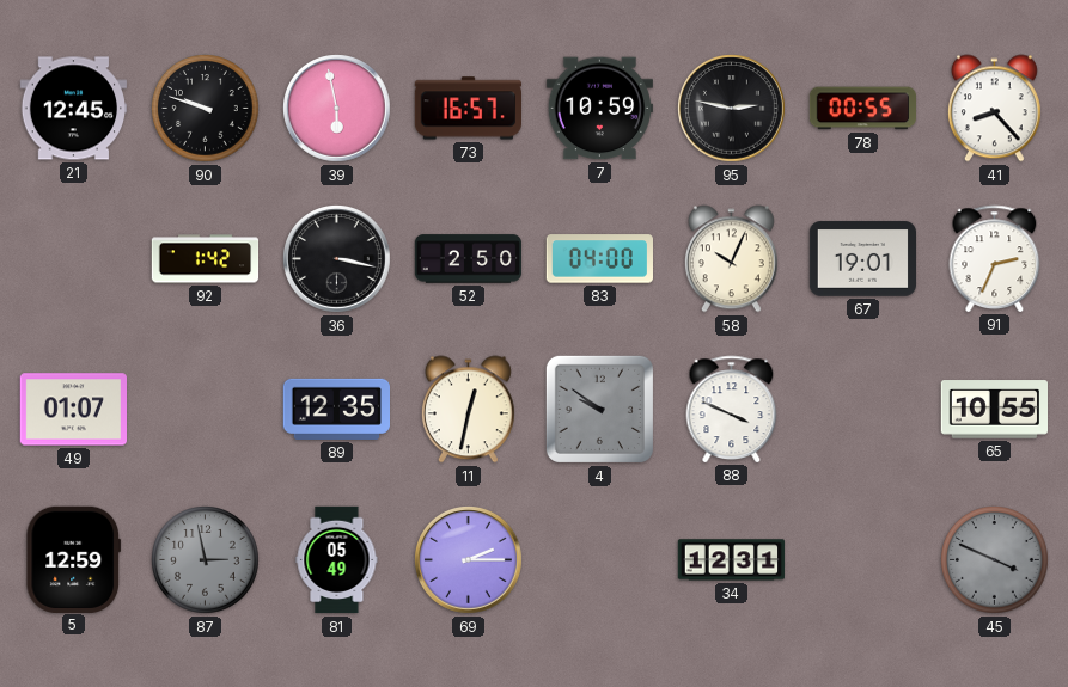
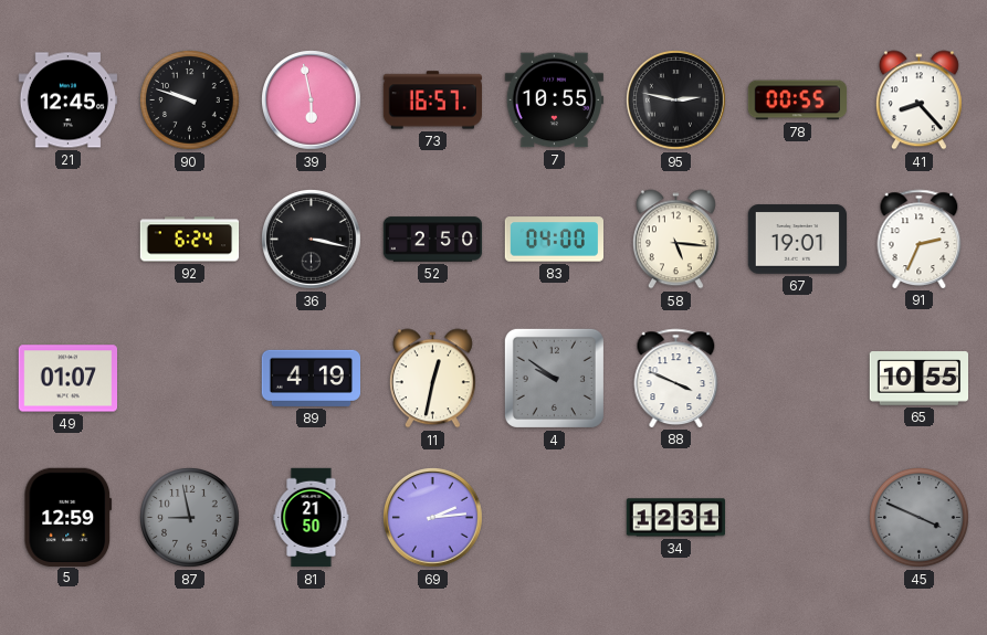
7: 10:59 -> 10:55
92: 1:42 -> 6:24
58: 10:04 -> 5:16
89: 12:35 -> 4:19
87: 2:58 -> 8:58
81: 05:49 -> 21:50
69: 2:15 -> 2:14
